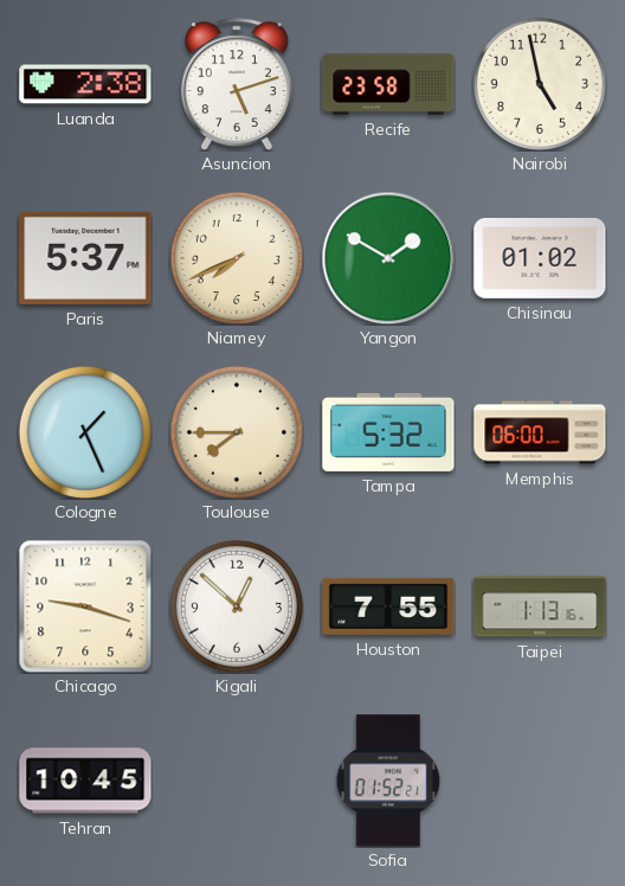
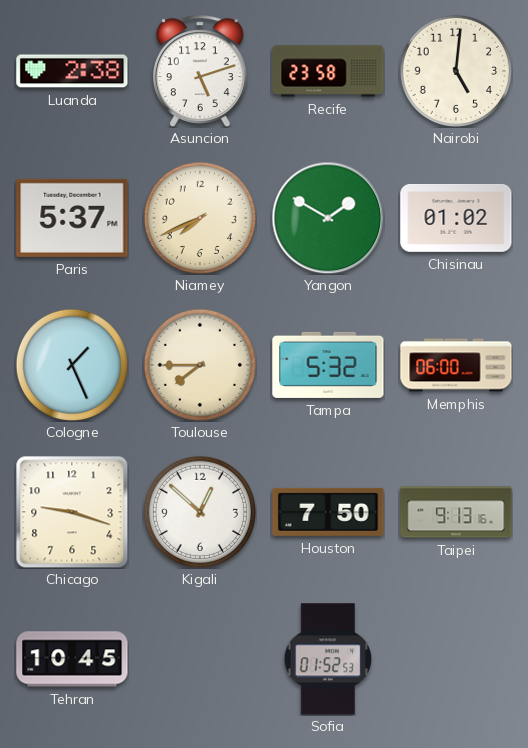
Nairobi: 4:58 -> 5:01
Houston: 7:55 -> 7:50
Taipei: 1:13 -> 9:13
Sofia: 01:52:21 -> 01:52:53
